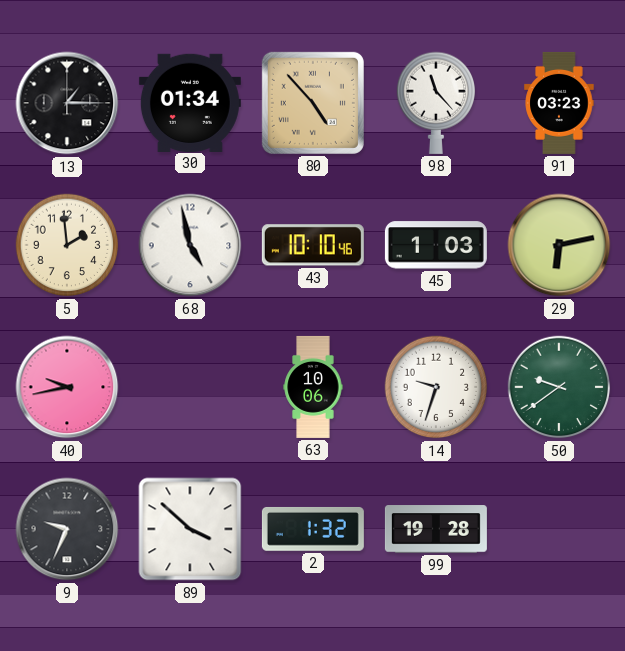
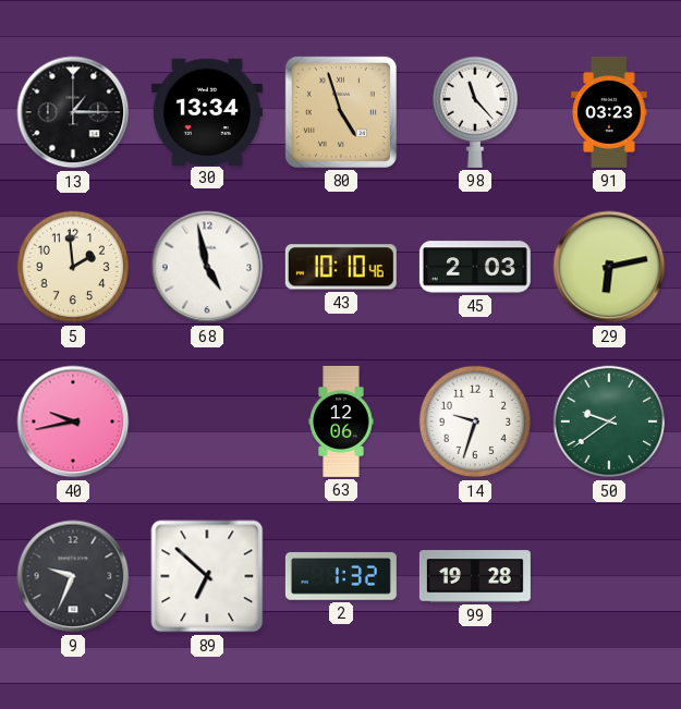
30: 01:34 -> 13:34
80: 4:53 -> 4:57
45: 1:03 -> 2:03
63: 10:06 -> 12:06
89: 3:52 -> 6:52
